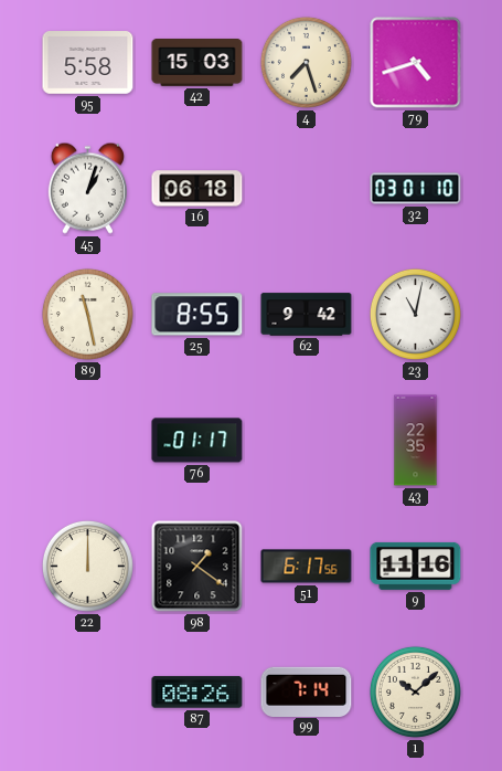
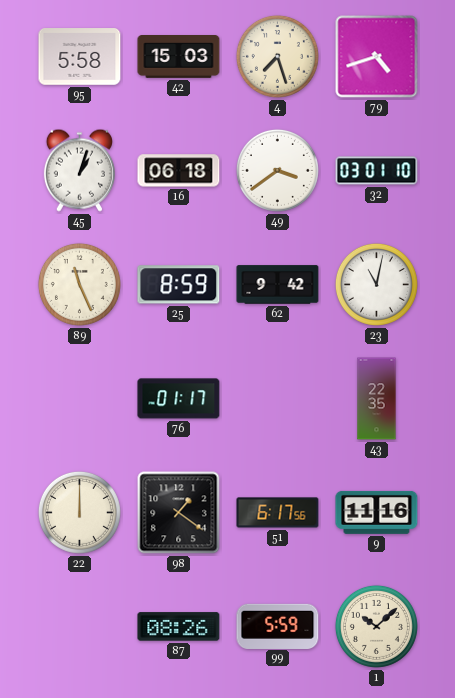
49: none -> 3:39
89: 11:28 -> 11:26
25: 8:55 -> 8:59
99: 7:14 -> 5:59
